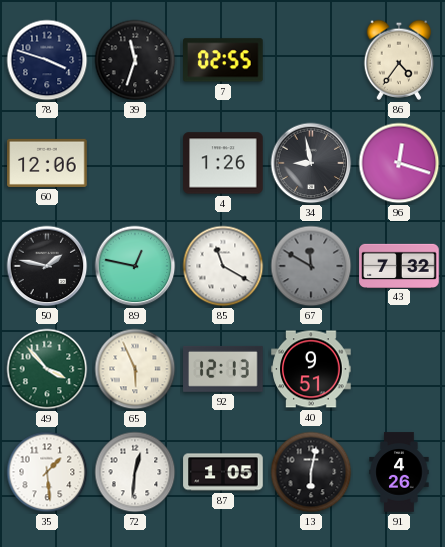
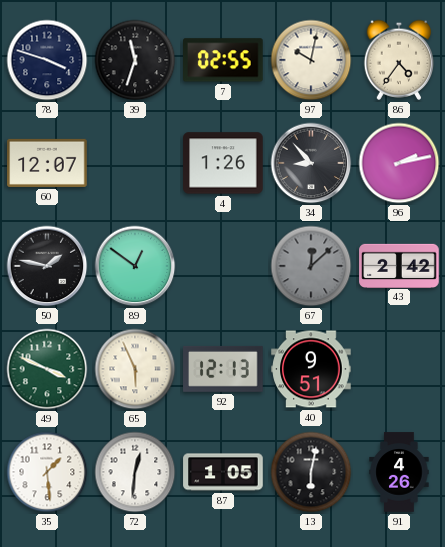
97: none -> 10:02
60: 12:06 -> 12:07
34: 8:58 -> 8:53
96: 12:18 -> 2:13
89: 12:47 -> 12:51
85: 11:20 -> none
67: 11:50 -> 12:08
43: 7:32 -> 2:42
49: 3:53 -> 3:49
